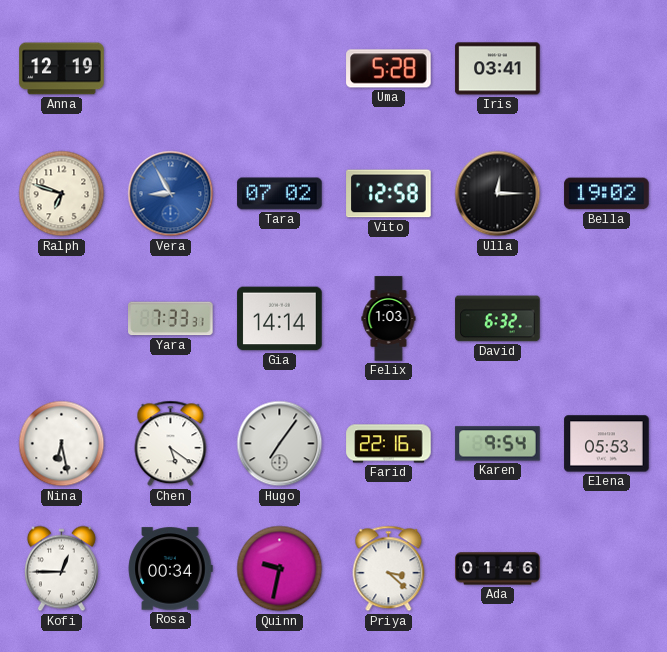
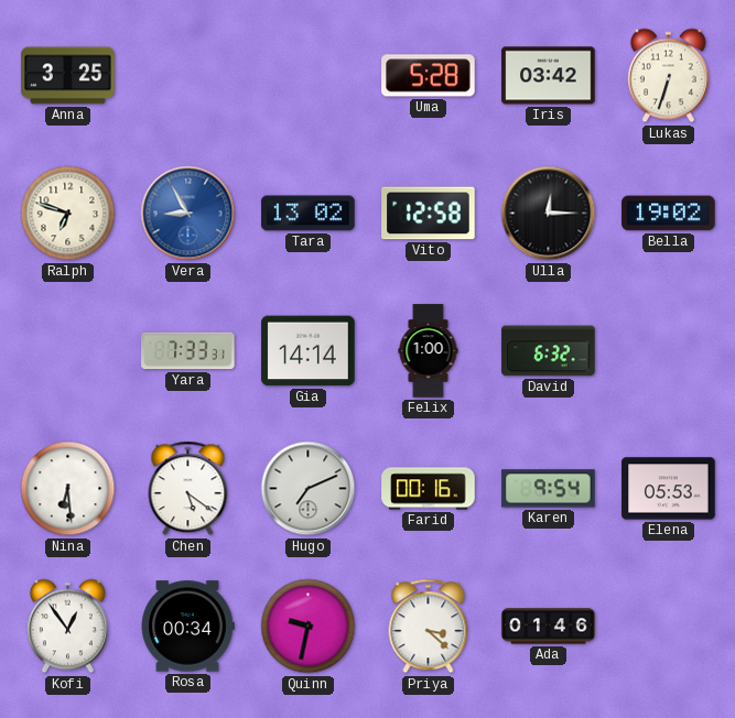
Anna: 12:19 -> 3:25
Iris: 03:41 -> 03:42
Lukas: none -> 6:33
Tara: 07:02 -> 13:02
Felix: 1:03 -> 1:00
Nina: 6:28 -> 6:29
Hugo: 7:06 -> 7:11
Farid: 22:16 -> 00:16
Kofi: 12:45 -> 12:54
